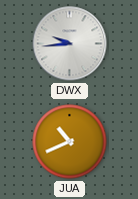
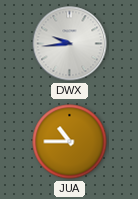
JUA: 10:41 -> 10:45
